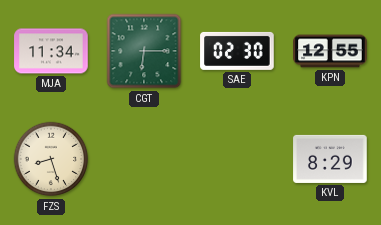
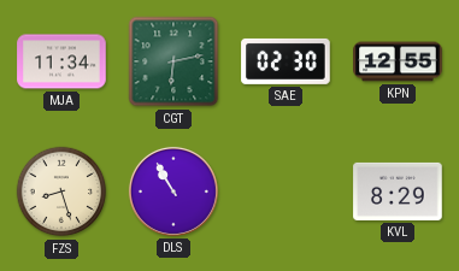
CGT: 6:15 -> 6:13
DLS: none -> 10:55
